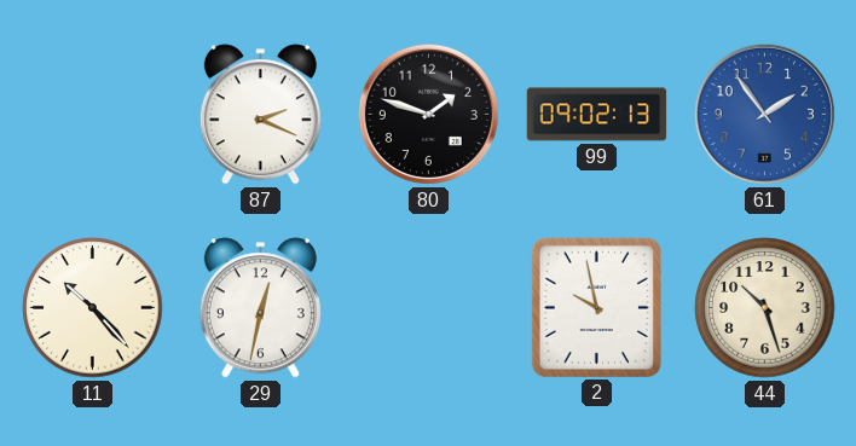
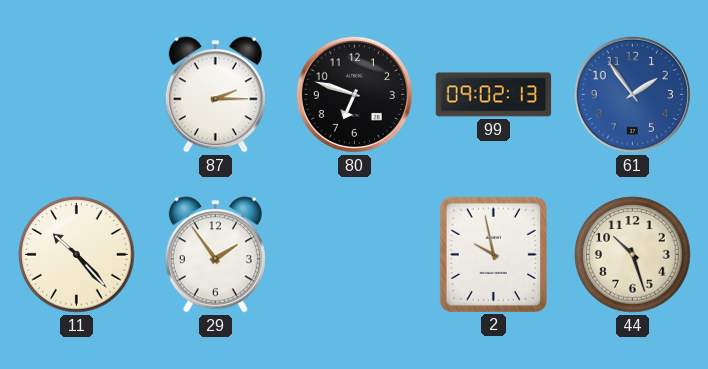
87: 2:19 -> 2:15
80: 1:48 -> 6:48
29: 12:32 -> 1:54
